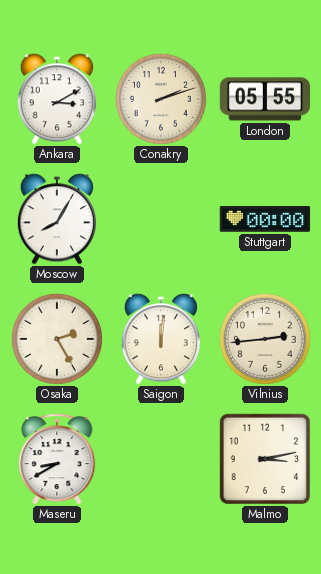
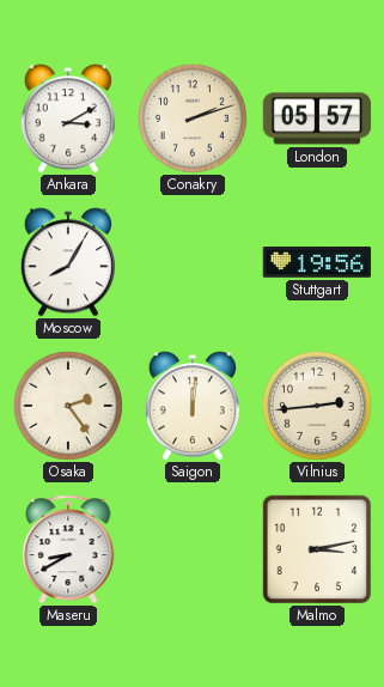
London: 05:55 -> 05:57
Stuttgart: 00:00 -> 19:56
Osaka: 2:25 -> 2:24
